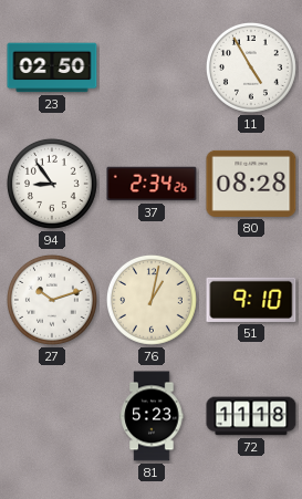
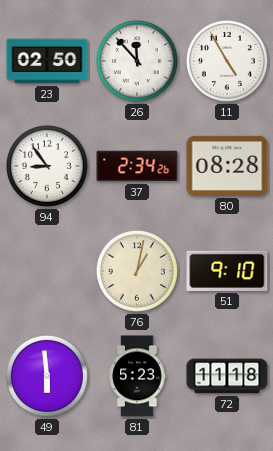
26: none -> 11:53
27: 10:12 -> none
49: none -> 5:59
